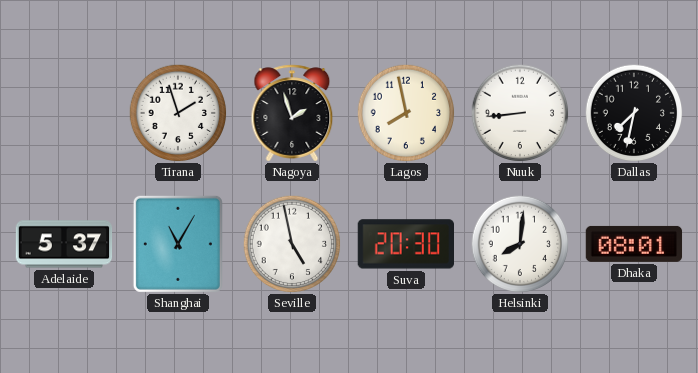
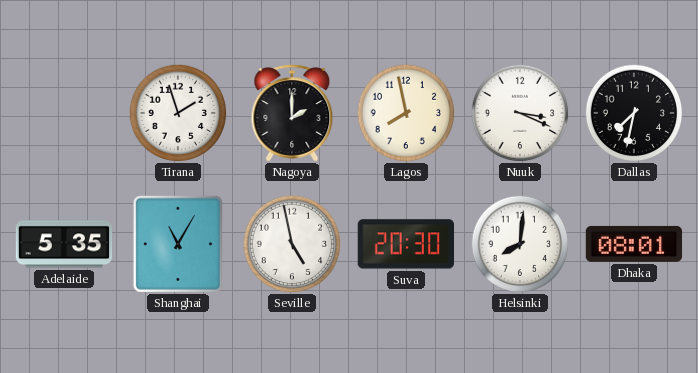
Nagoya: 1:57 -> 2:00
Nuuk: 8:44 -> 3:19
Adelaide: 5:37 -> 5:35
